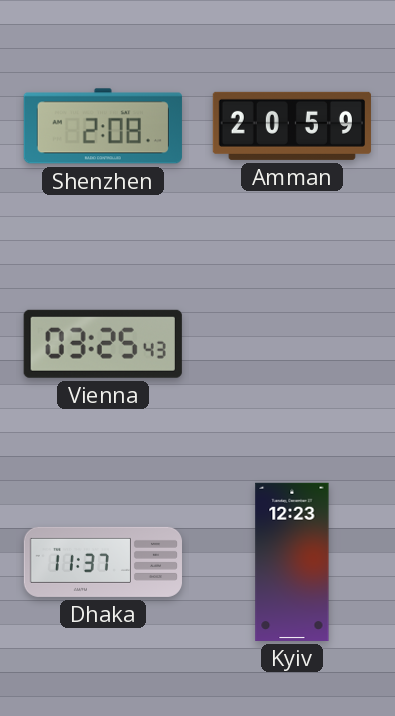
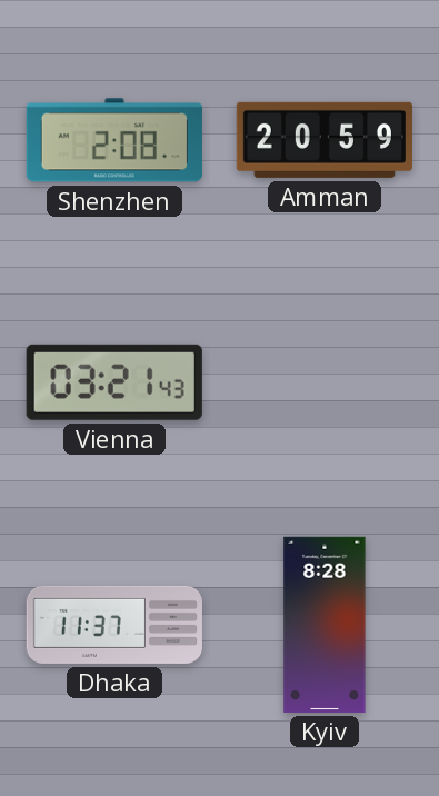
Vienna: 03:25 -> 03:21
Kyiv: 12:23 -> 8:28
